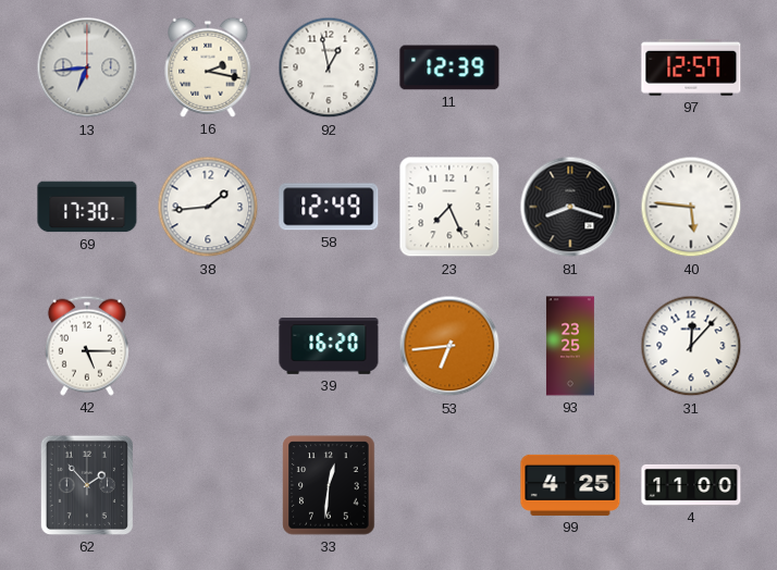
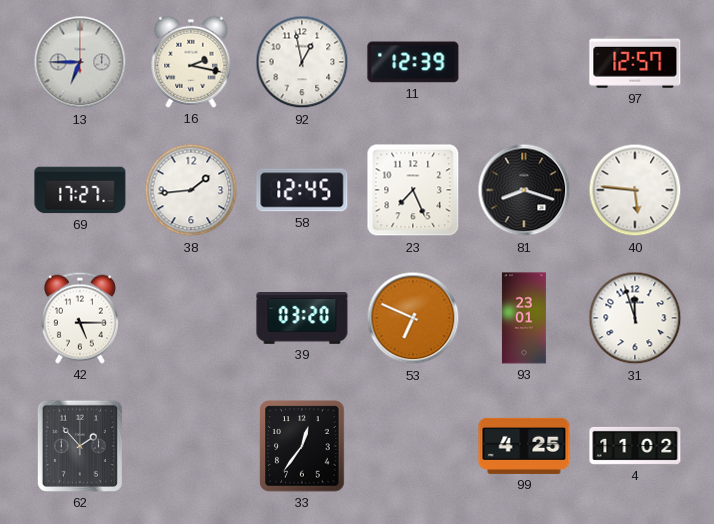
13: 6:44 -> 6:45
69: 17:30 -> 17:27
58: 12:49 -> 12:45
39: 16:20 -> 03:20
53: 6:44 -> 6:49
93: 23:25 -> 23:01
31: 12:07 -> 11:57
33: 12:31 -> 12:36
4: 11:00 -> 11:02
